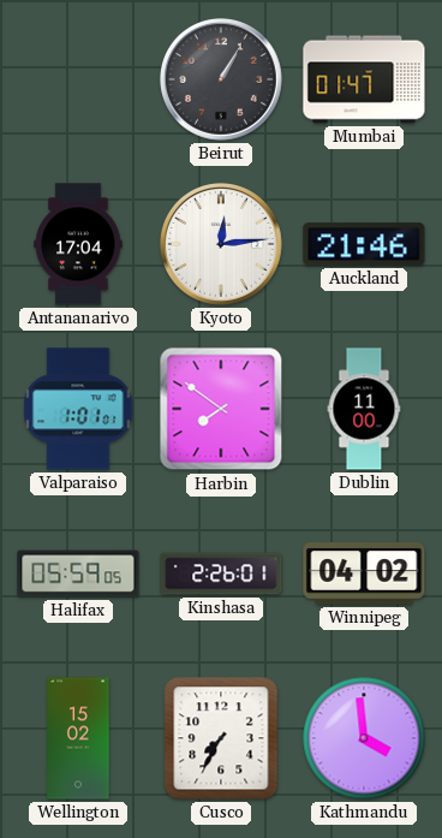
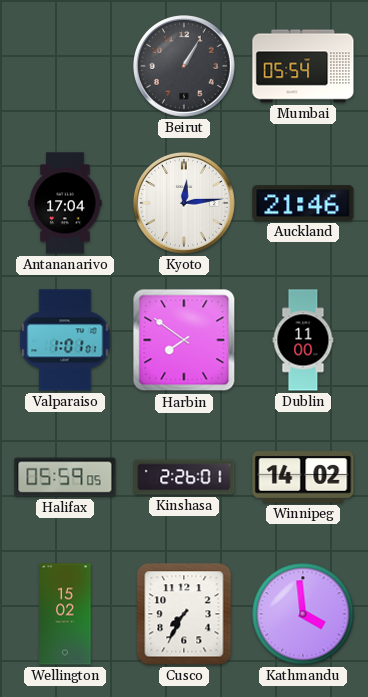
Mumbai: 01:47 -> 05:54
Winnipeg: 04:02 -> 14:02
